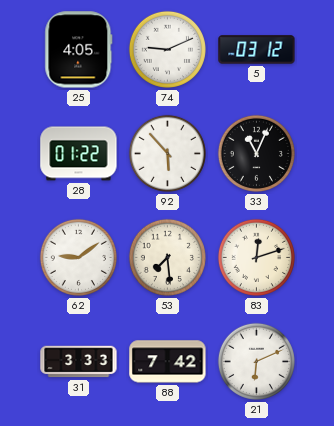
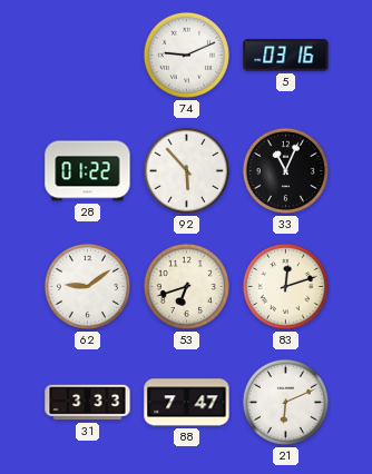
25: 4:05 -> none
5: 03:12 -> 03:16
53: 7:29 -> 6:42
88: 7:42 -> 7:47
